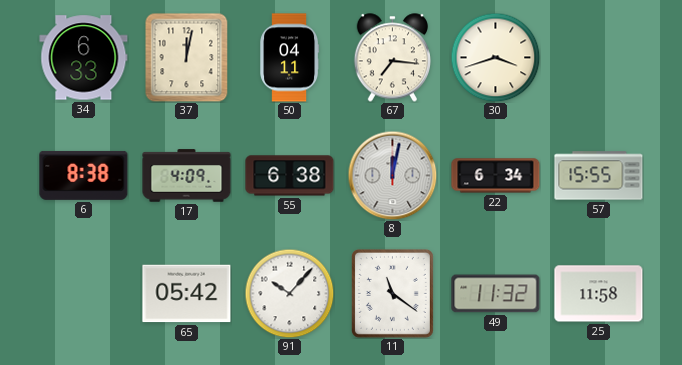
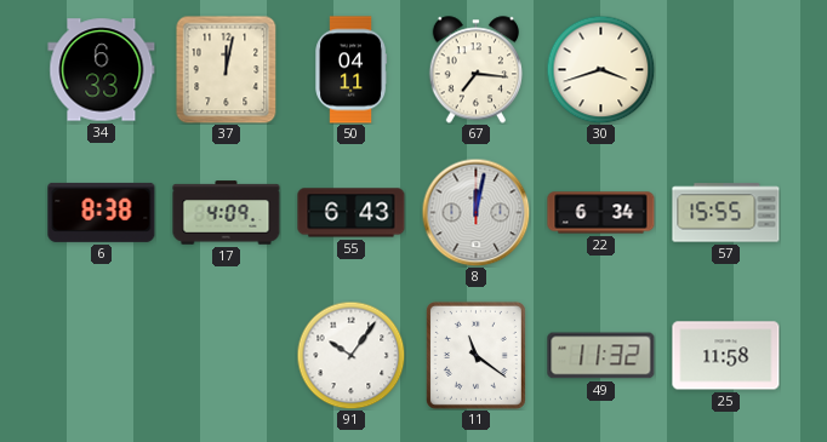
55: 6:38 -> 6:43
65: 05:42 -> none
91: 10:07 -> 10:06
